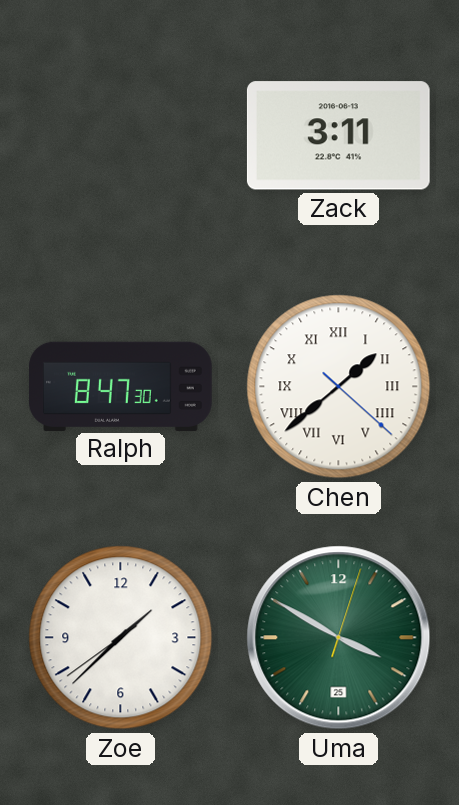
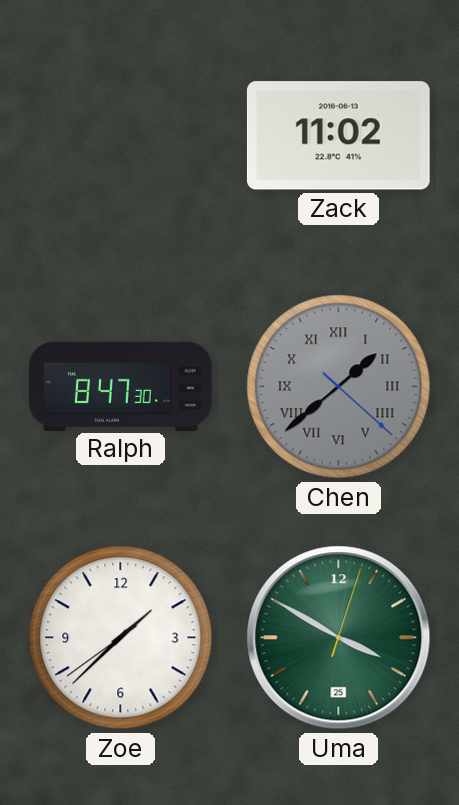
Zack: 3:11 -> 11:02
Chen dial: white -> grey
